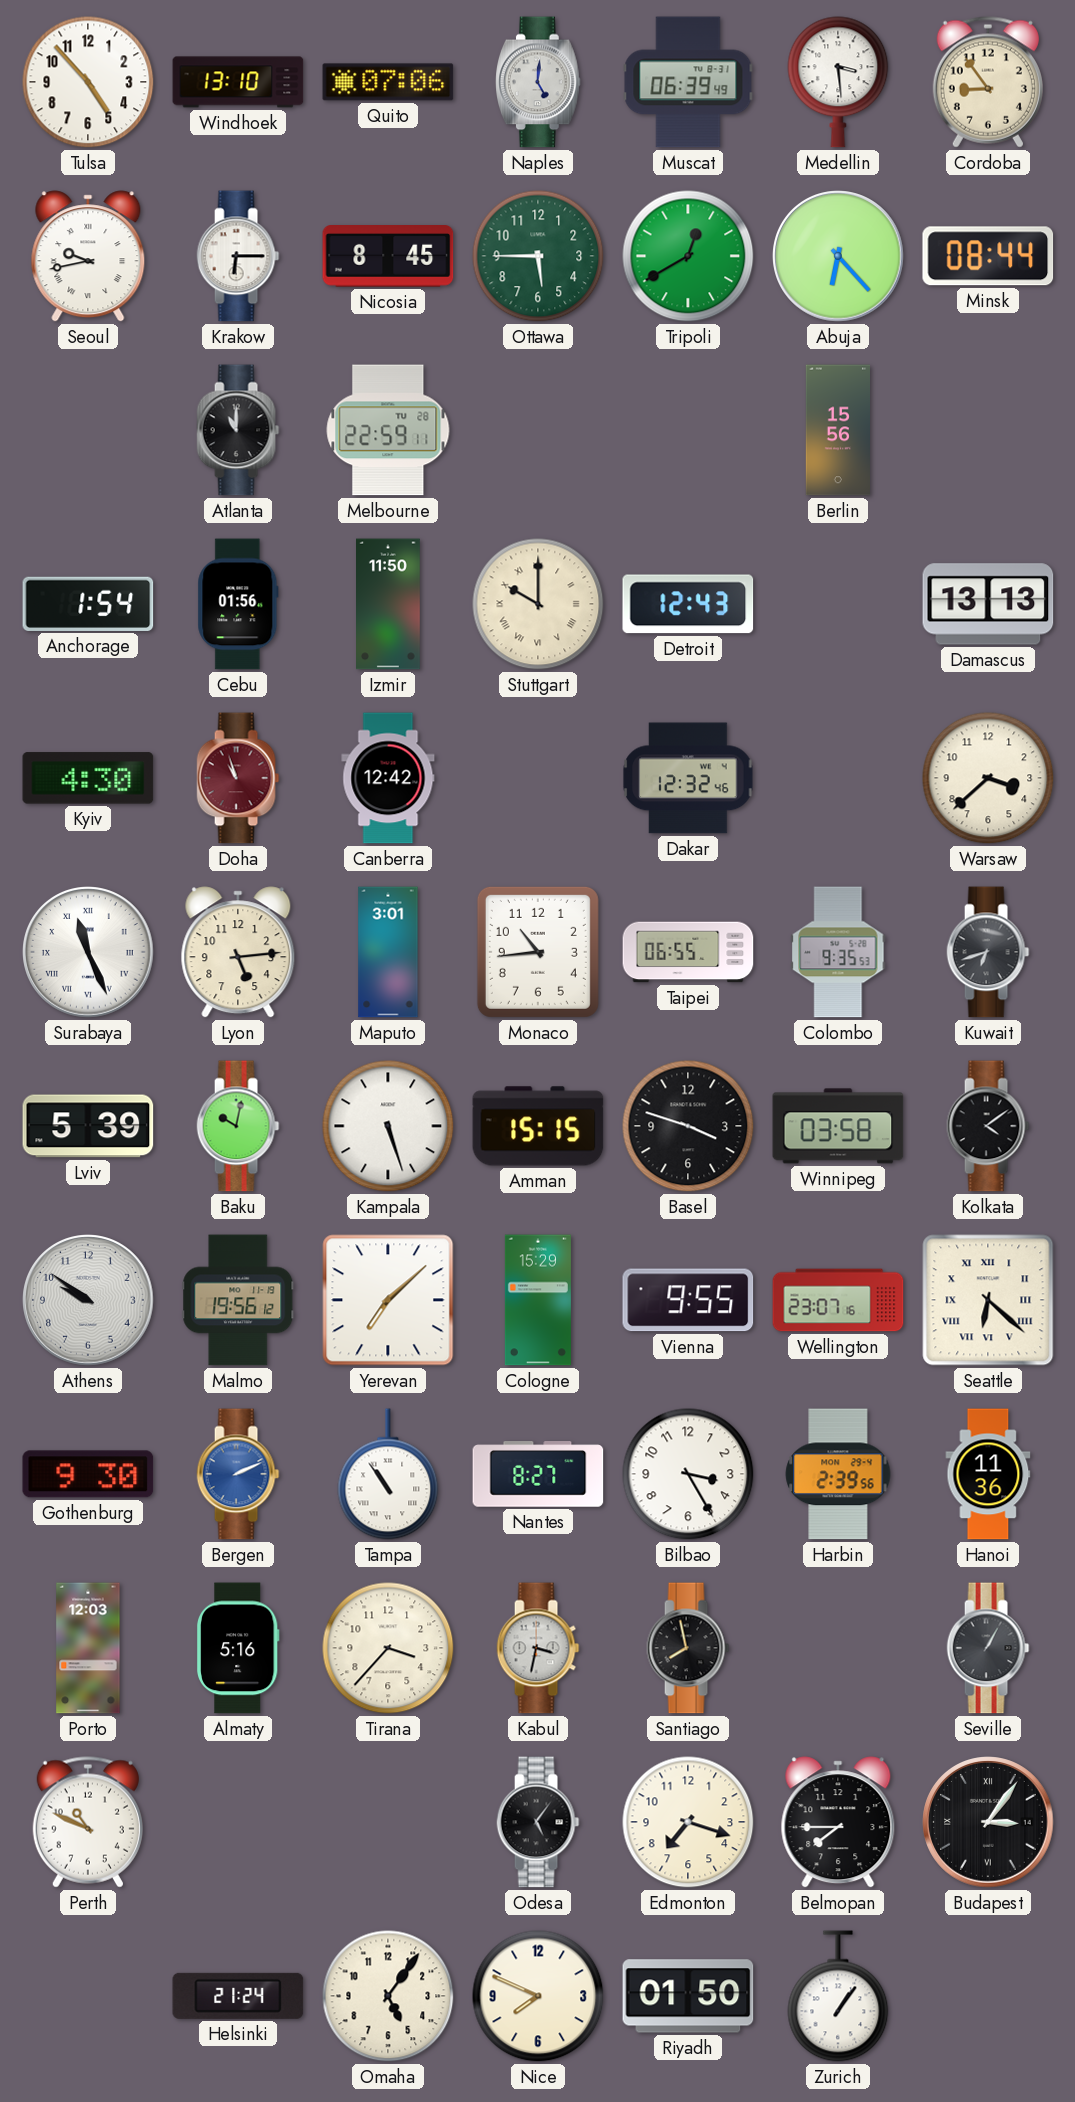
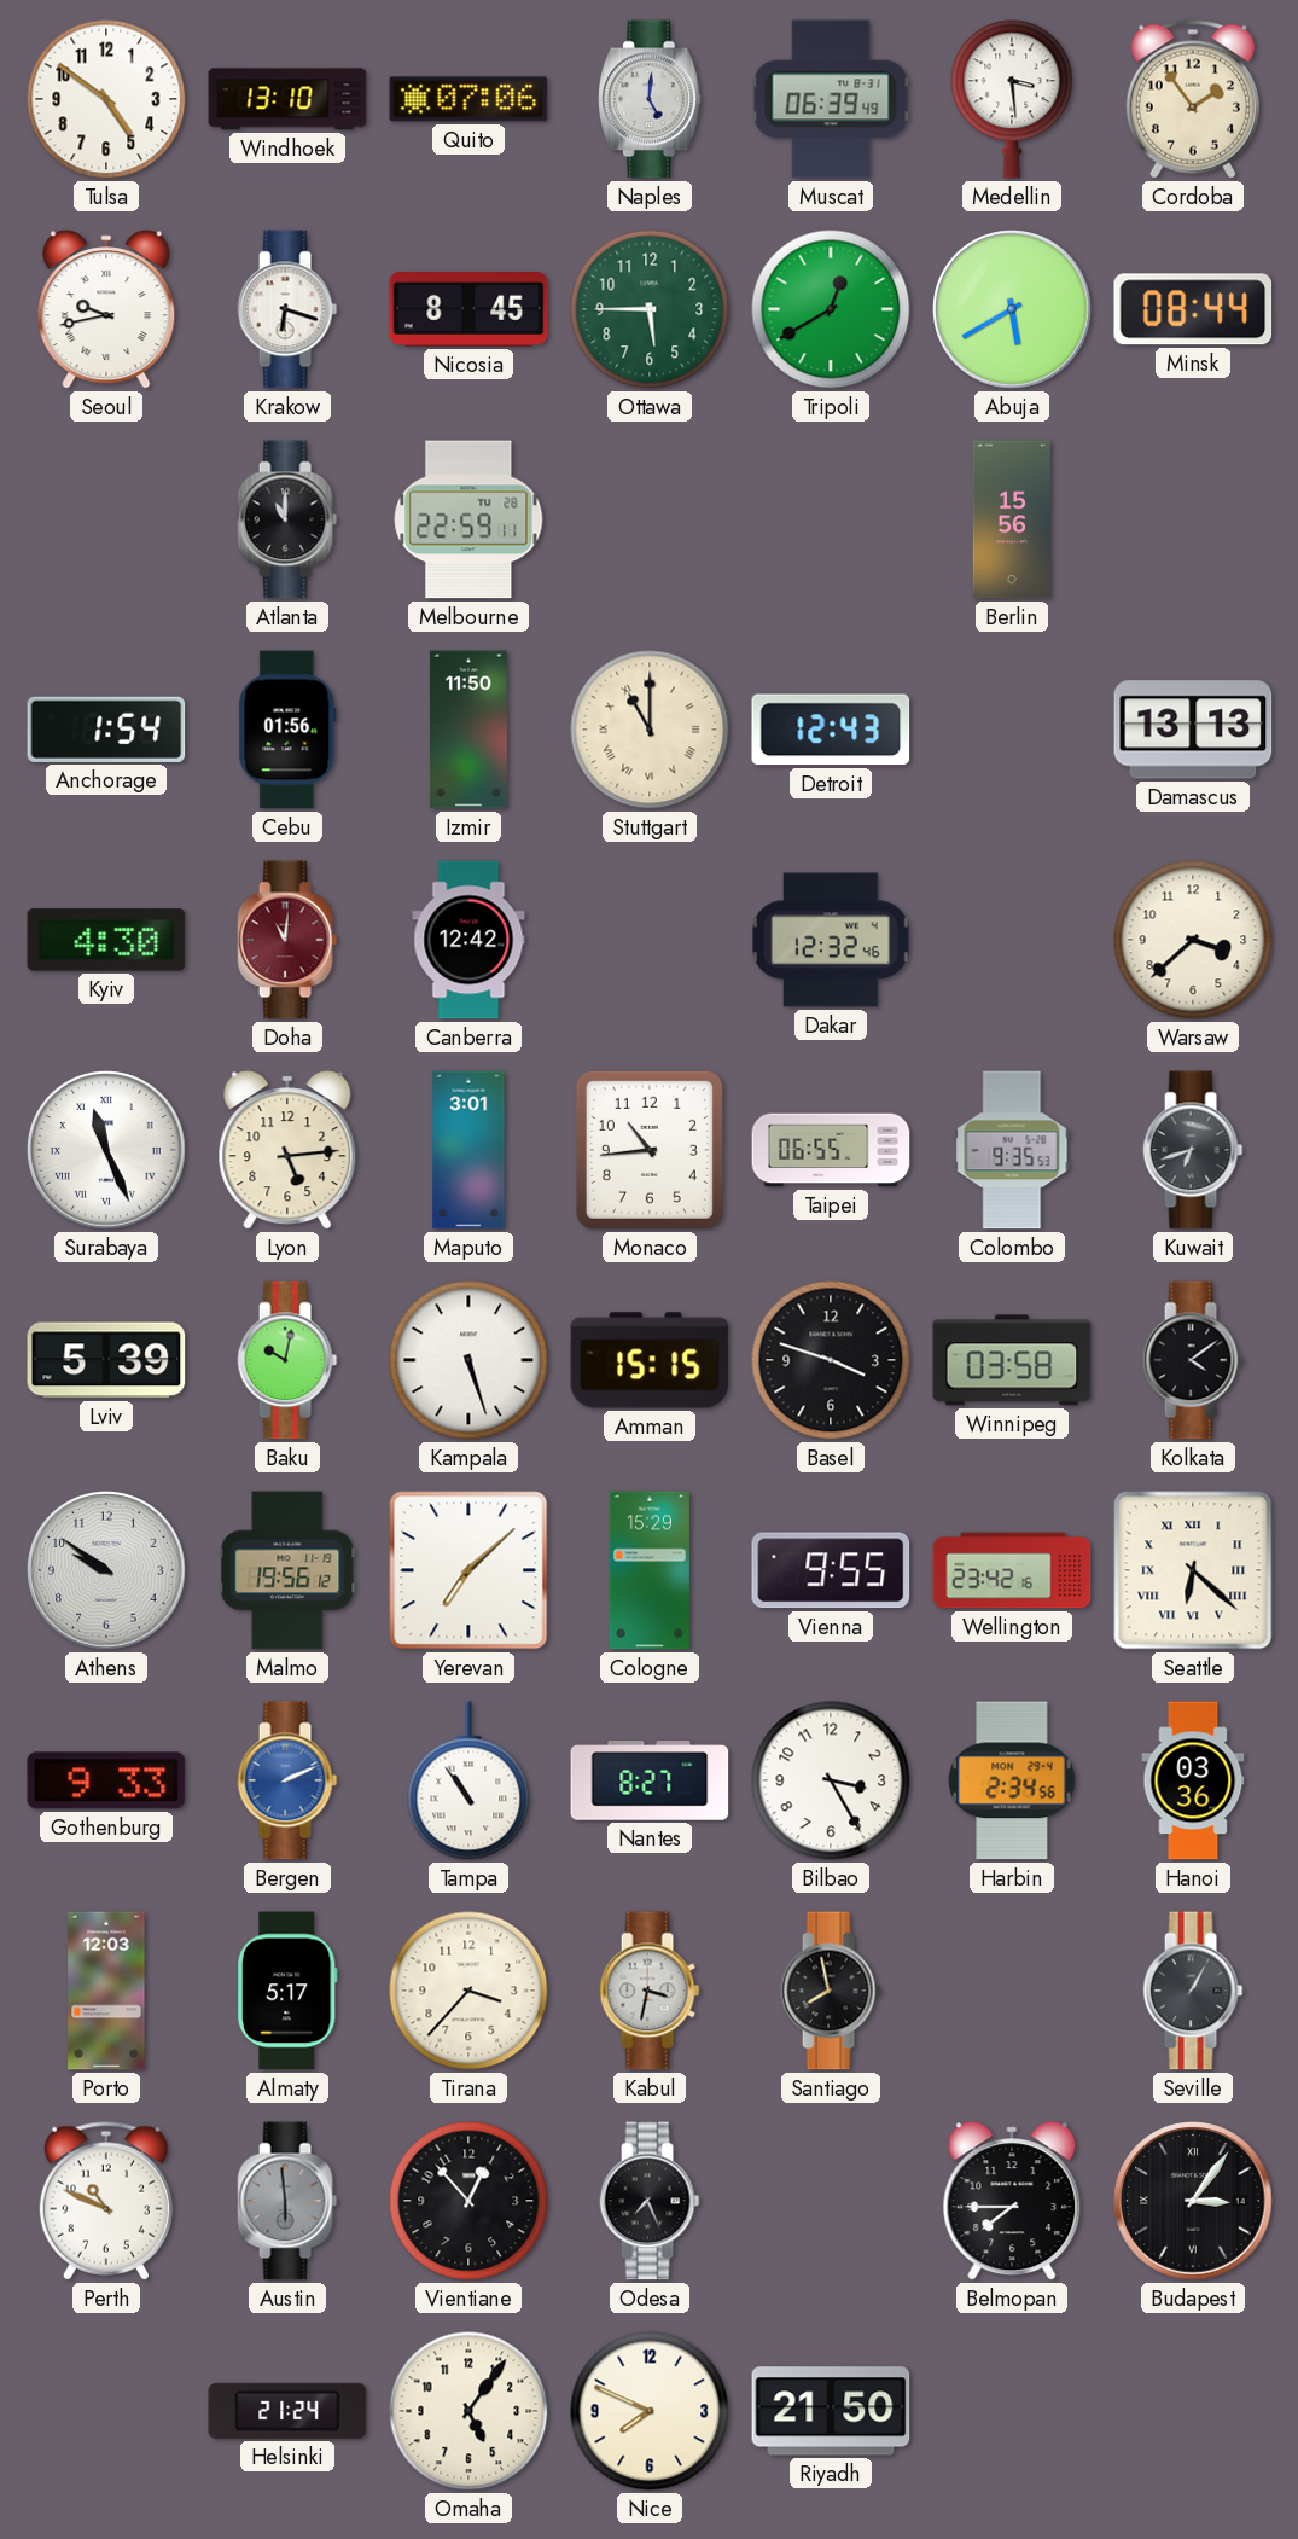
Tulsa: 4:53 -> 4:51
Cordoba: 8:54 -> 1:54
Krakow: 6:15 -> 6:18
Abuja: 6:23 -> 5:40
Stuttgart: 10:00 -> 11:00
Doha: 10:57 -> 11:01
Wellington: 23:07 -> 23:42
Gothenburg: 9:30 -> 9:33
Harbin: 2:39 -> 2:34
Hanoi: 11:36 -> 03:36
Almaty: 5:16 -> 5:17
Austin: none -> 5:59
Vientiane: none -> 12:53
Odesa: 5:06 -> 7:26
Edmonton: 7:18 -> none
Riyadh: 01:50 -> 21:50
Zurich: 1:06 -> none
